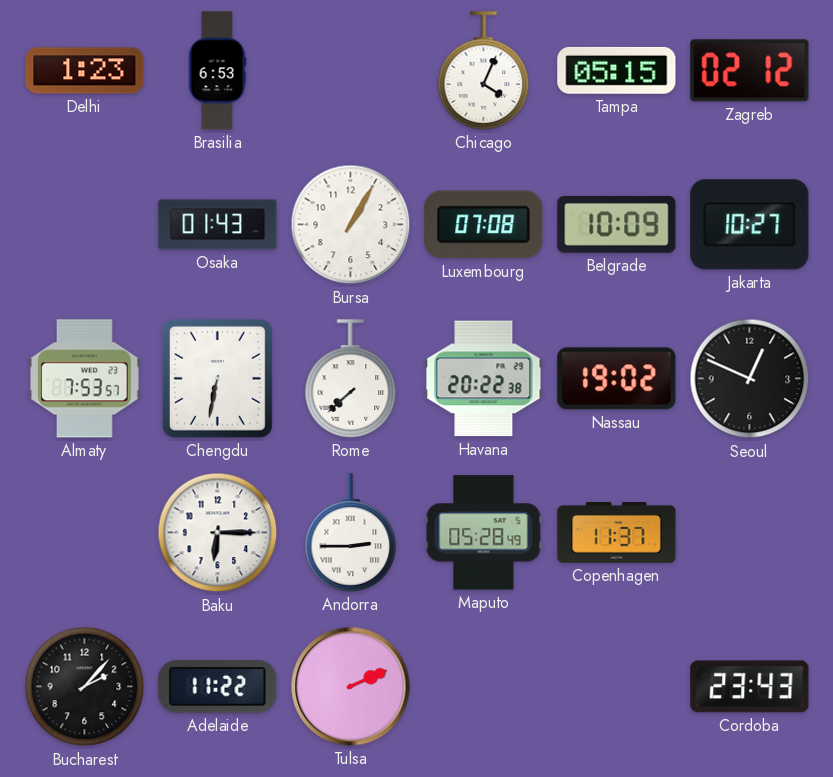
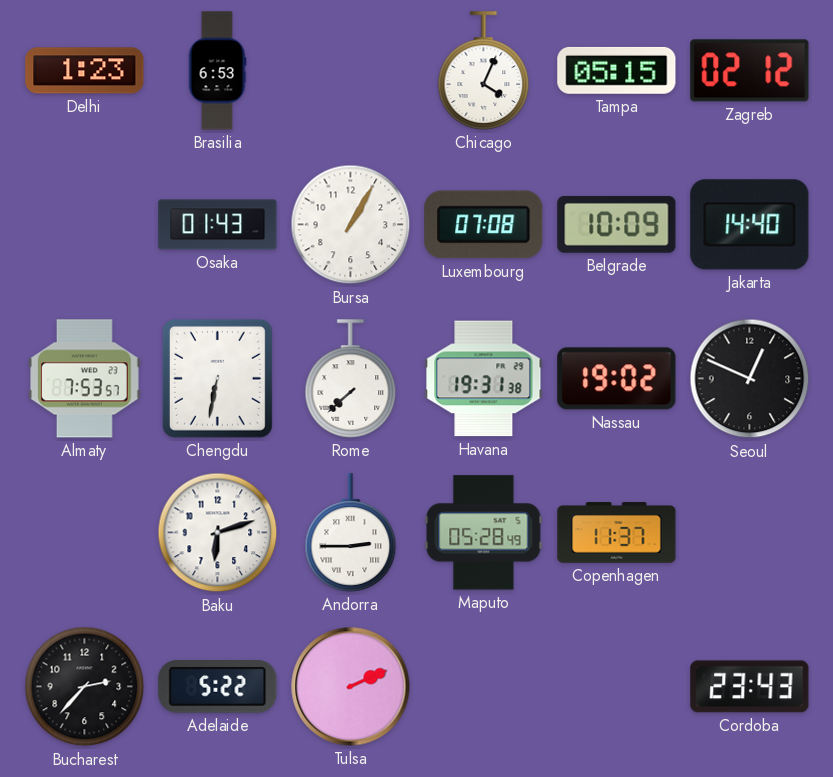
Jakarta: 10:27 -> 14:40
Havana: 20:22 -> 19:31
Baku: 6:15 -> 6:12
Bucharest: 2:07 -> 2:37
Adelaide: 11:22 -> 5:22
